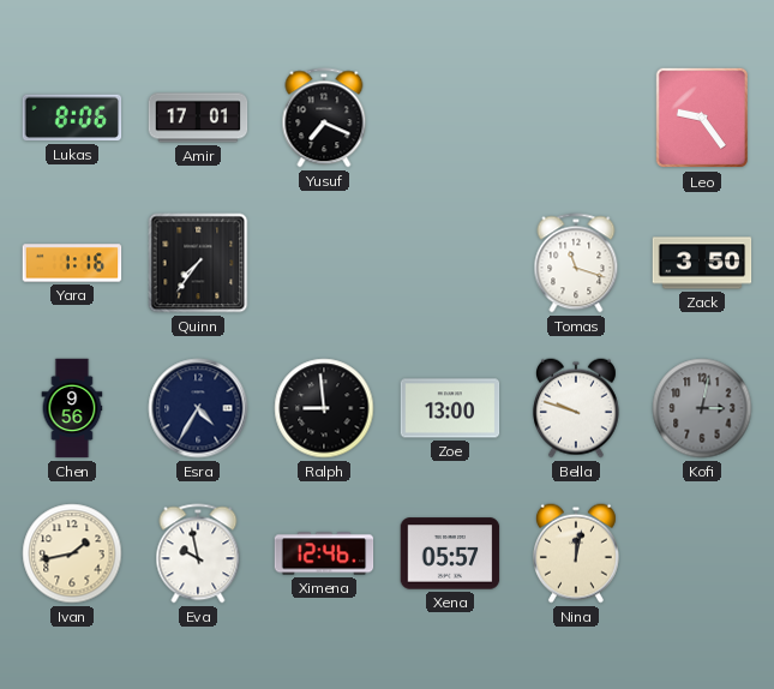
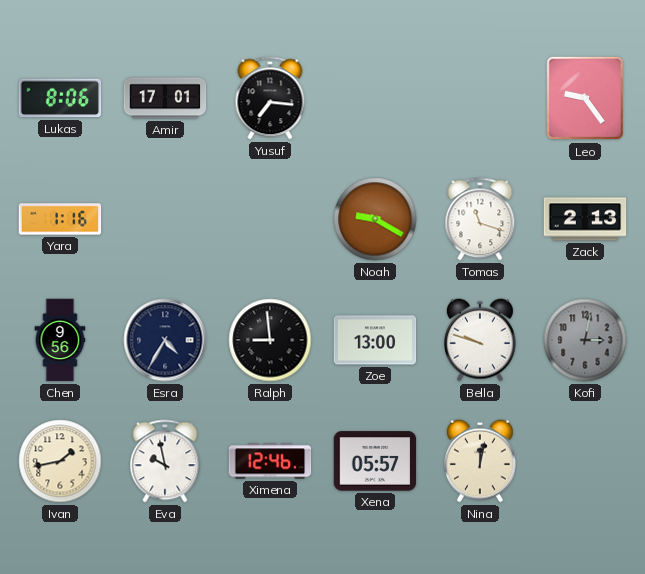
Yusuf: 7:19 -> 7:16
Quinn: 7:36 -> none
Noah: none -> 9:20
Zack: 3:50 -> 2:13
